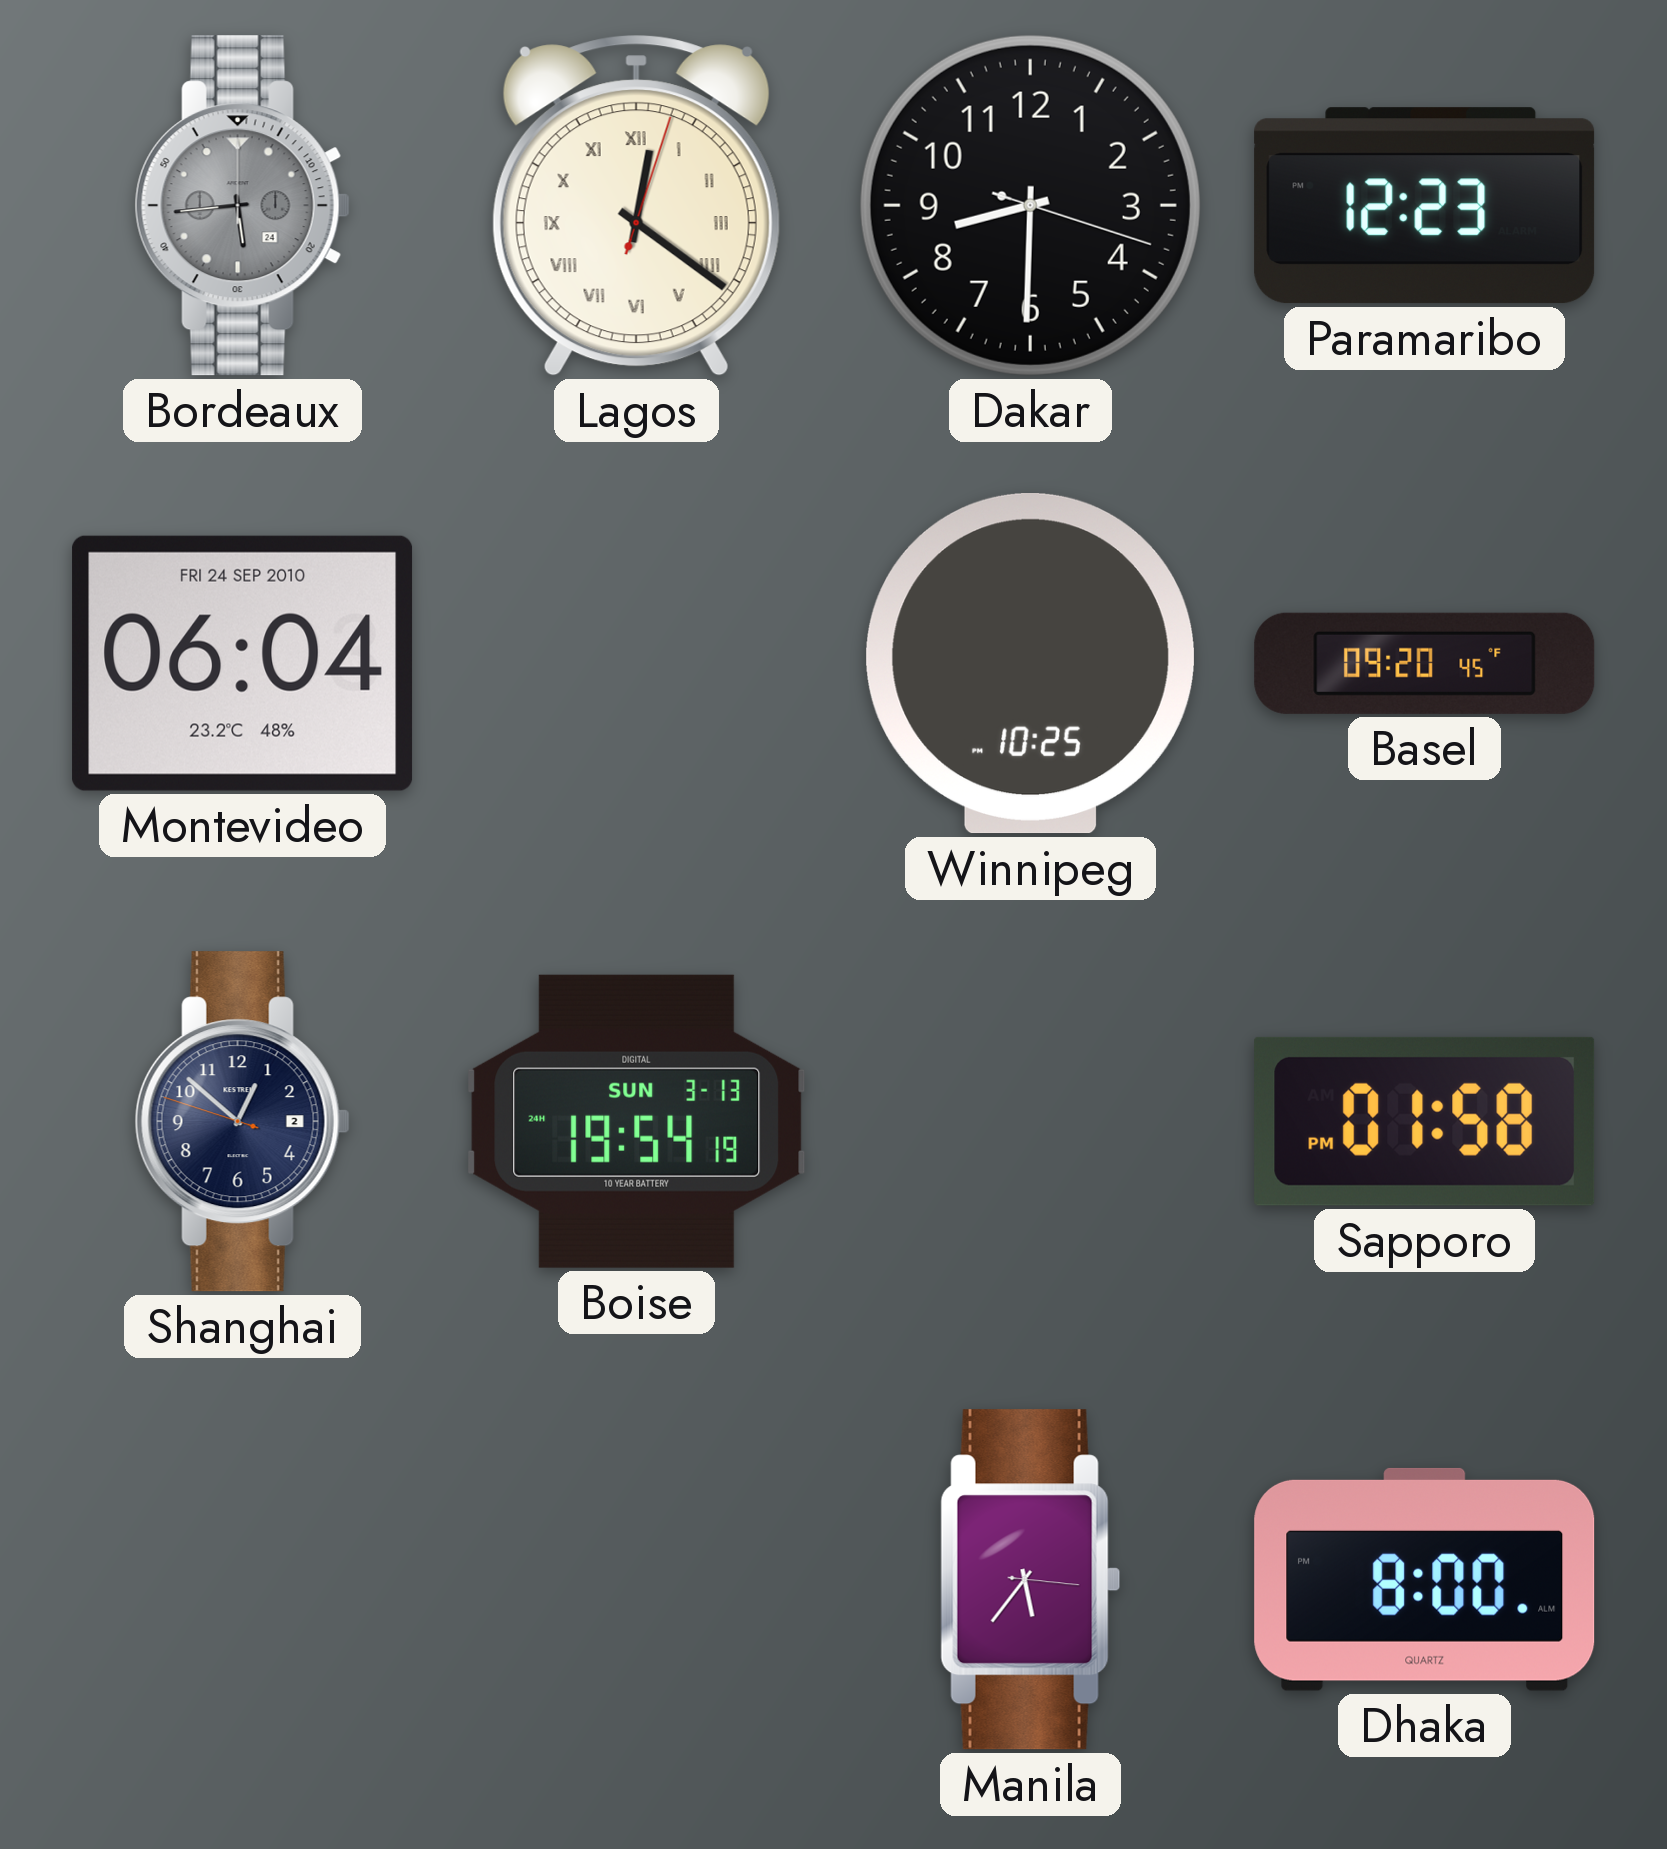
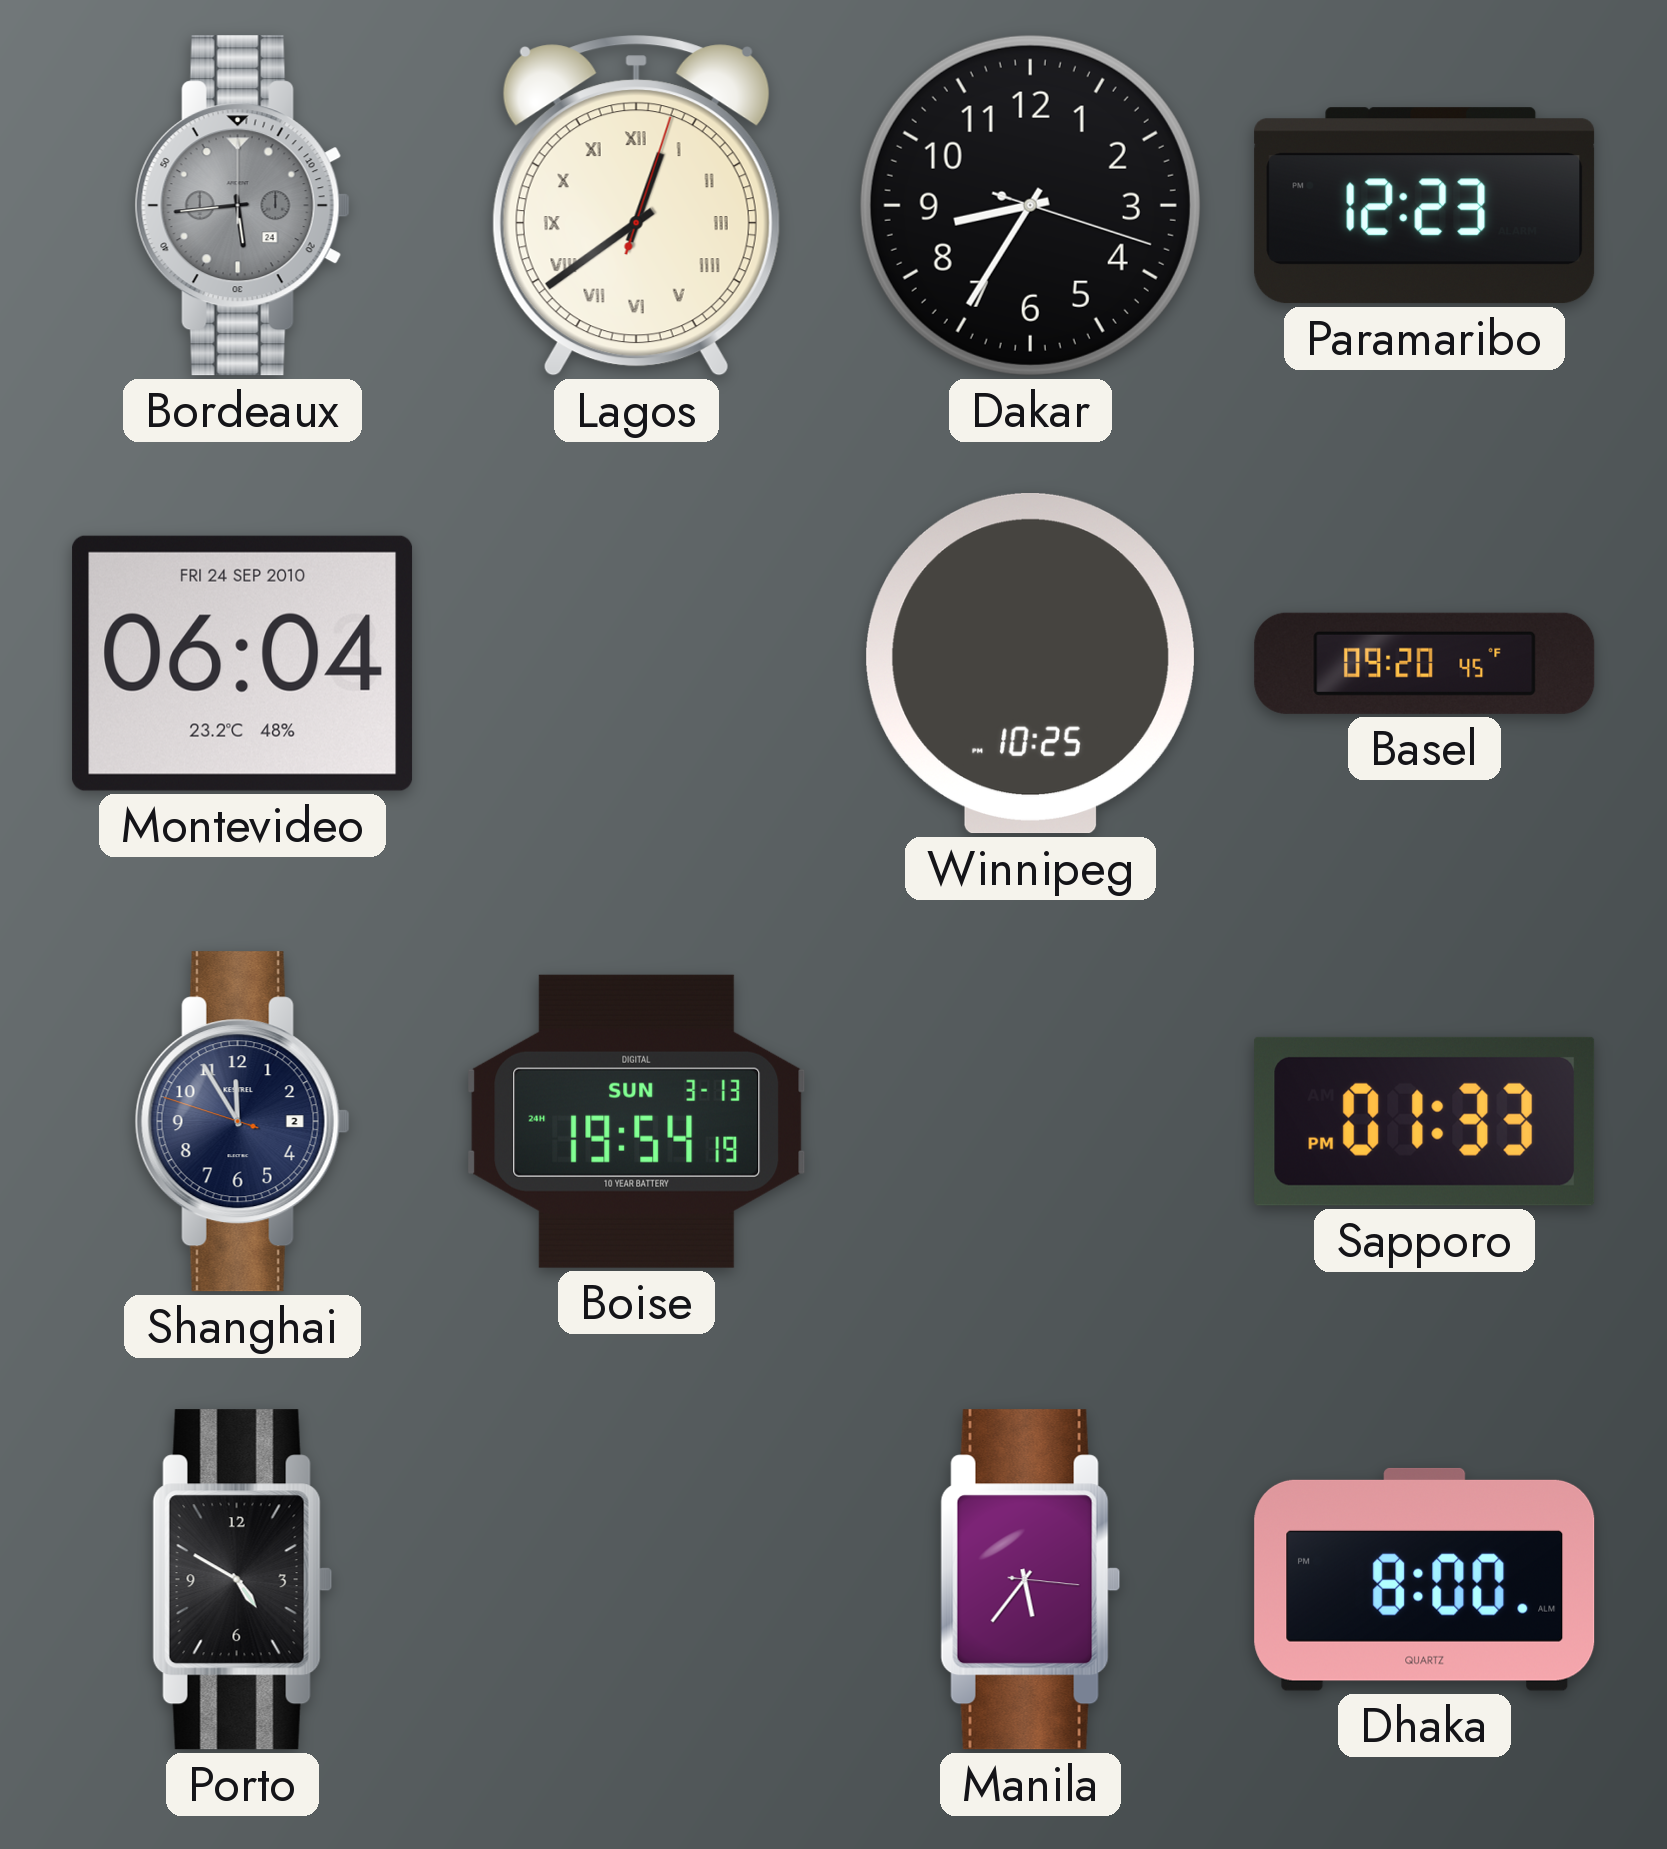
Lagos: 12:21 -> 12:39
Dakar: 8:30 -> 8:35
Shanghai: 12:51 -> 11:54
Sapporo: 01:58 -> 01:33
Porto: none -> 4:50
